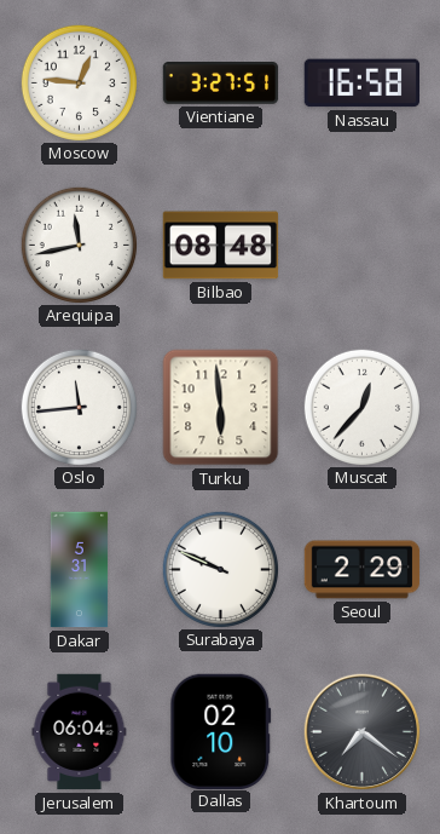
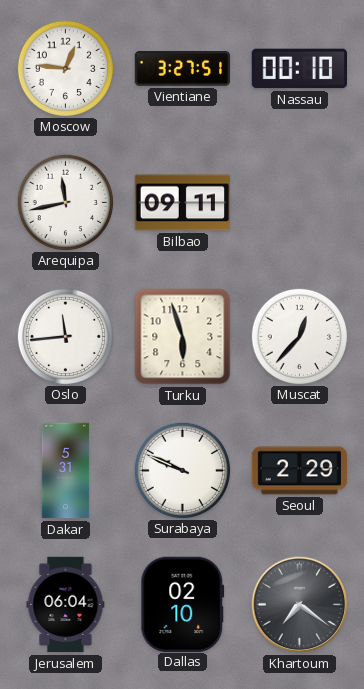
Nassau: 16:58 -> 00:10
Bilbao: 08:48 -> 09:11
Turku: 5:59 -> 5:57
